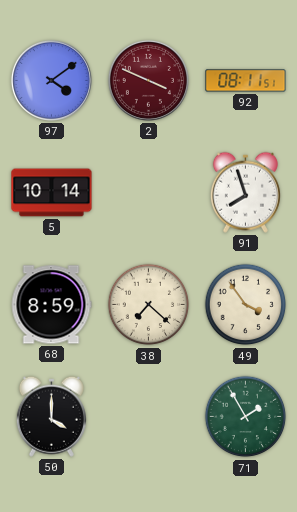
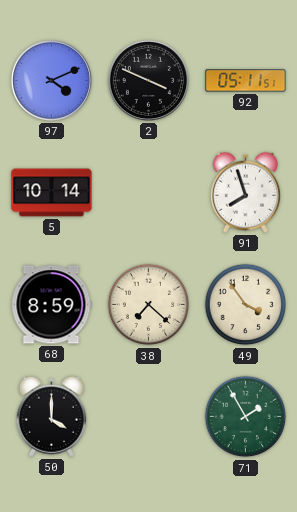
97: 4:09 -> 4:11
2 dial: burgundy -> black
92: 08:11 -> 05:11
